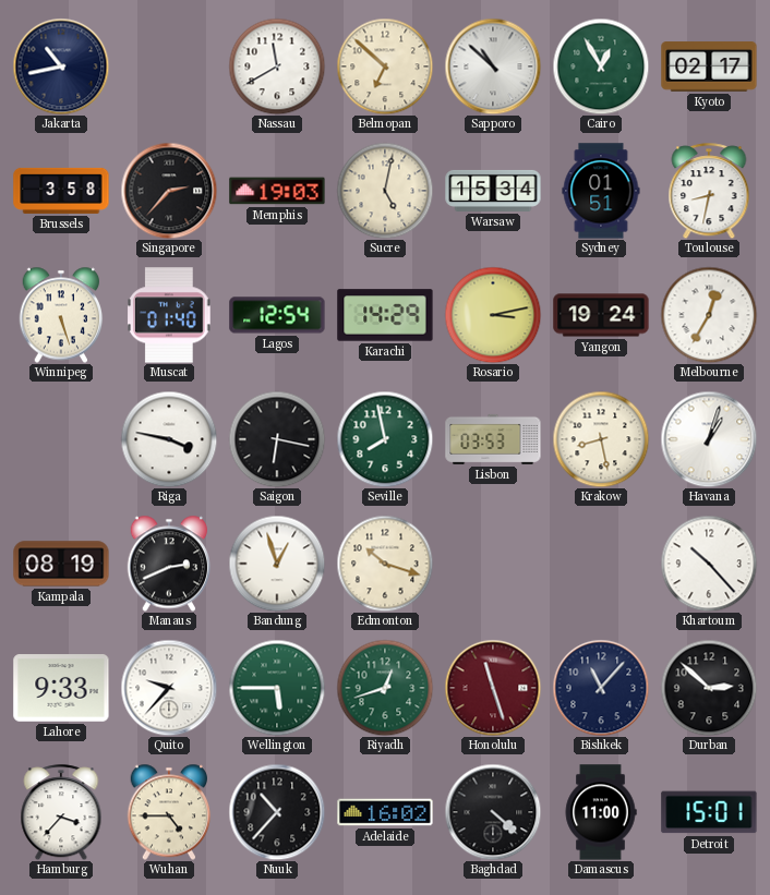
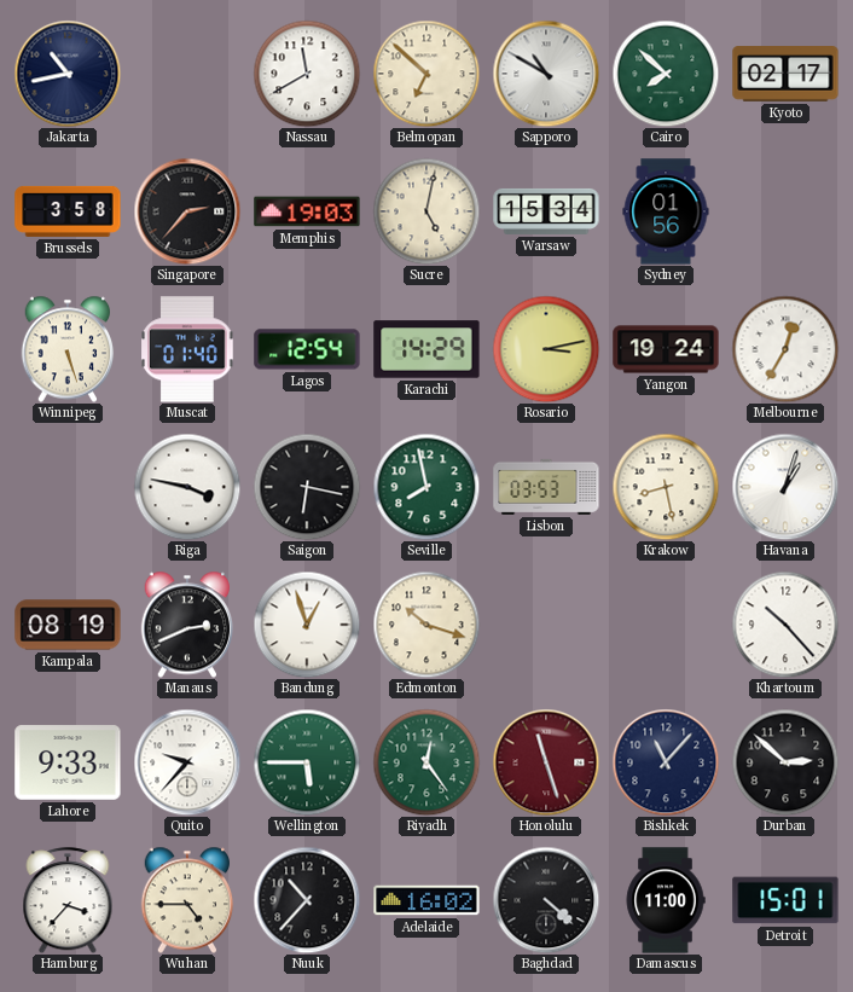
Sapporo: 10:52 -> 10:50
Cairo: 12:55 -> 7:52
Sydney: 01:51 -> 01:56
Toulouse: 8:32 -> none
Riyadh: 12:42 -> 12:24
